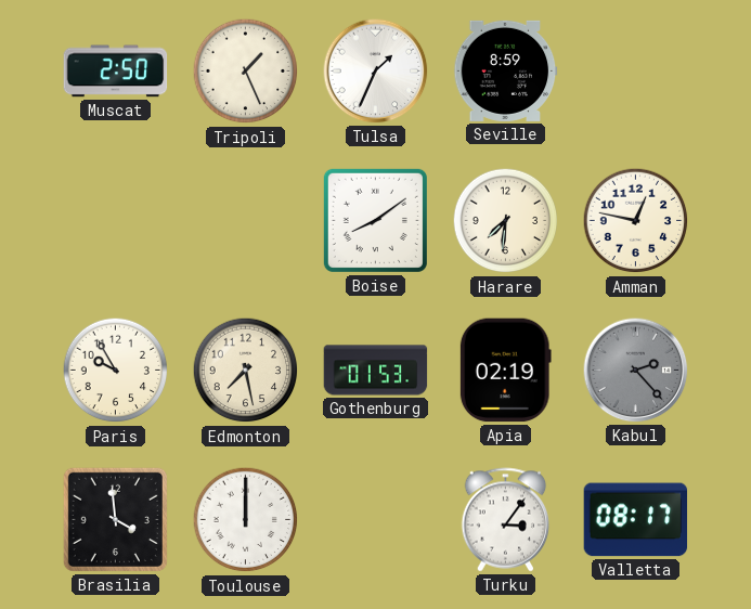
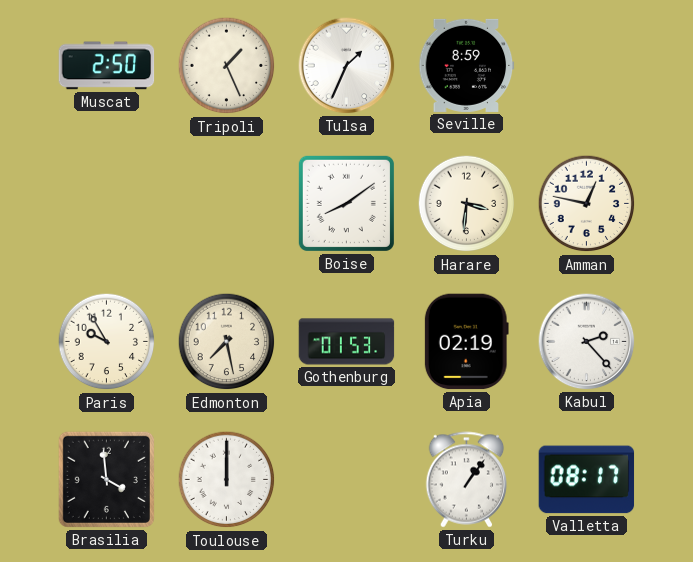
Harare: 7:31 -> 3:31
Kabul dial: grey -> white
Turku: 3:06 -> 1:06
